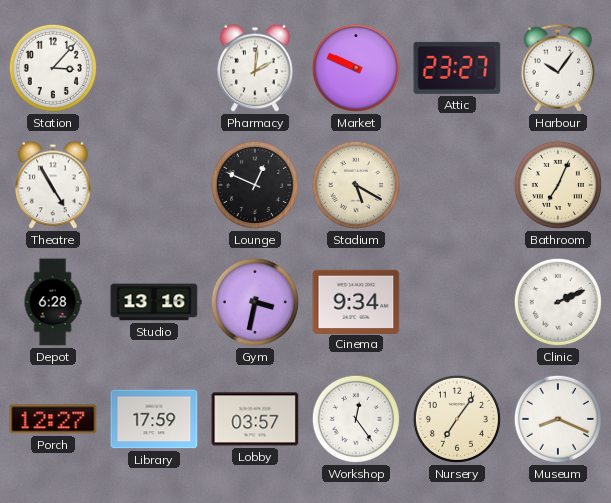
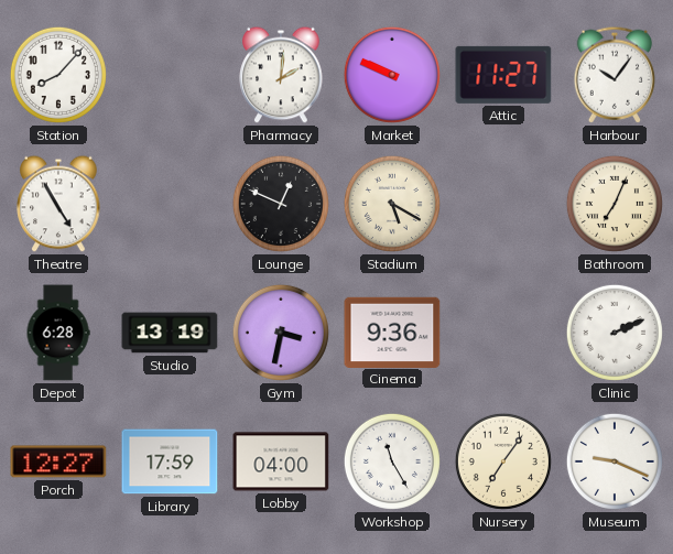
Station: 3:07 -> 8:07
Attic: 23:27 -> 11:27
Studio: 13:16 -> 13:19
Cinema: 9:34 -> 9:36
Lobby: 03:57 -> 04:00
Workshop: 12:24 -> 11:25
Museum: 8:19 -> 9:19
